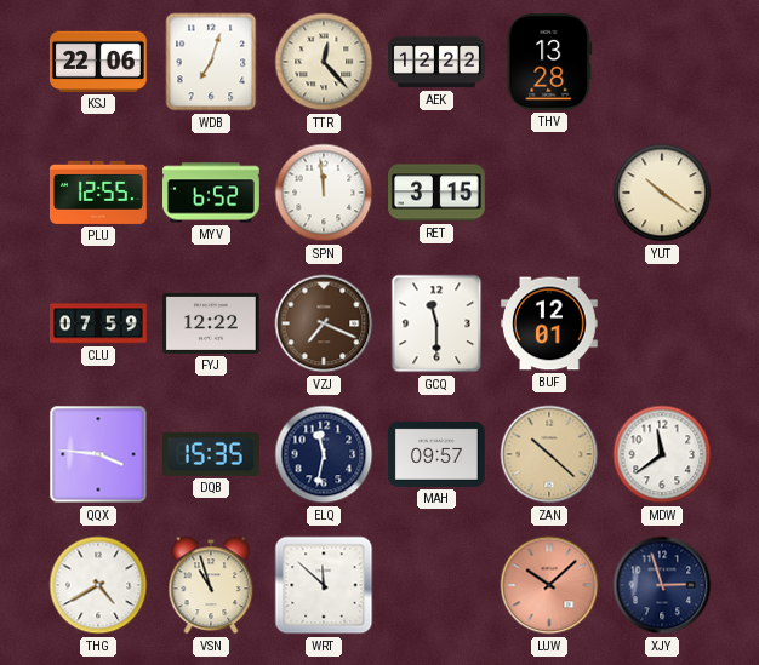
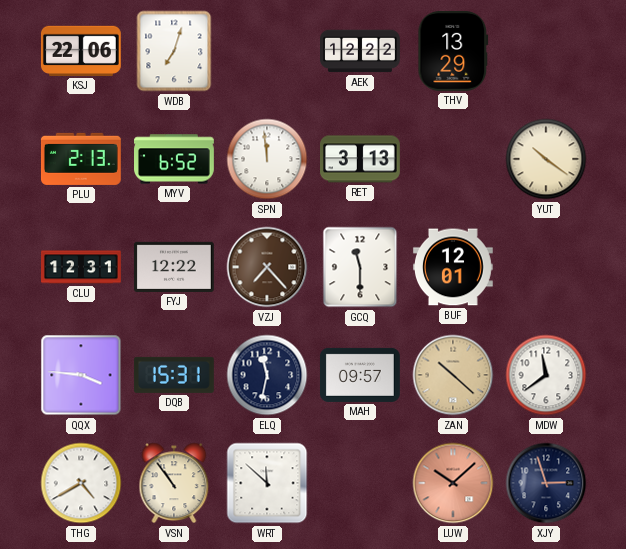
TTR: 12:23 -> none
THV: 13:28 -> 13:29
PLU: 12:55 -> 2:13
RET: 3:15 -> 3:13
CLU: 07:59 -> 12:31
VZJ: 7:19 -> 7:23
DQB: 15:35 -> 15:31
VSN: 10:57 -> 10:54
